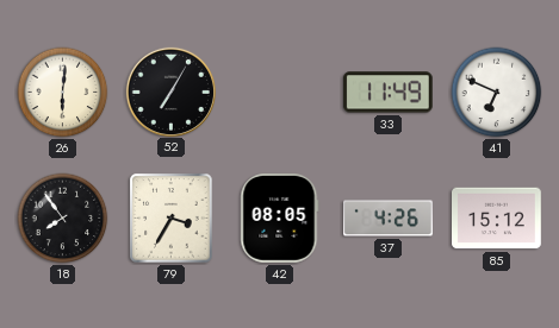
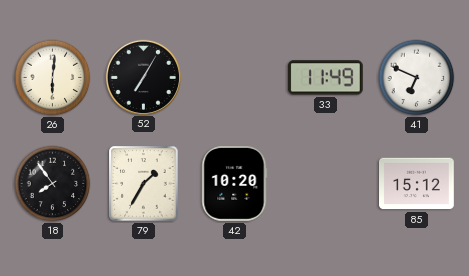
79: 3:35 -> 1:35
42: 08:05 -> 10:20
37: 4:26 -> none
